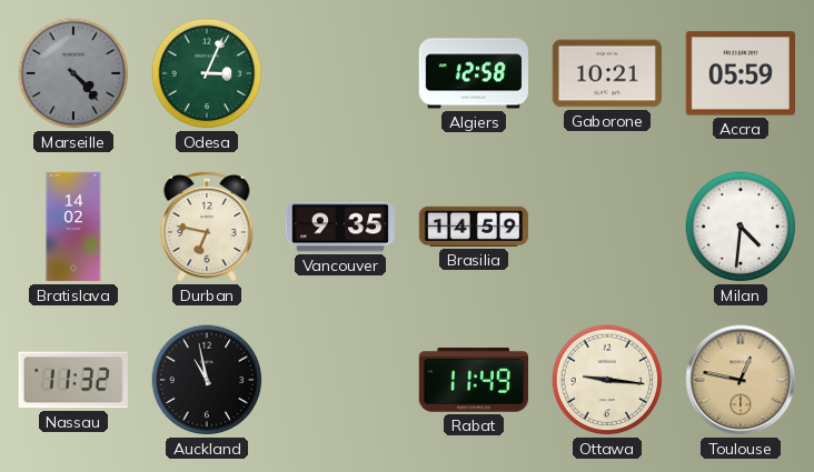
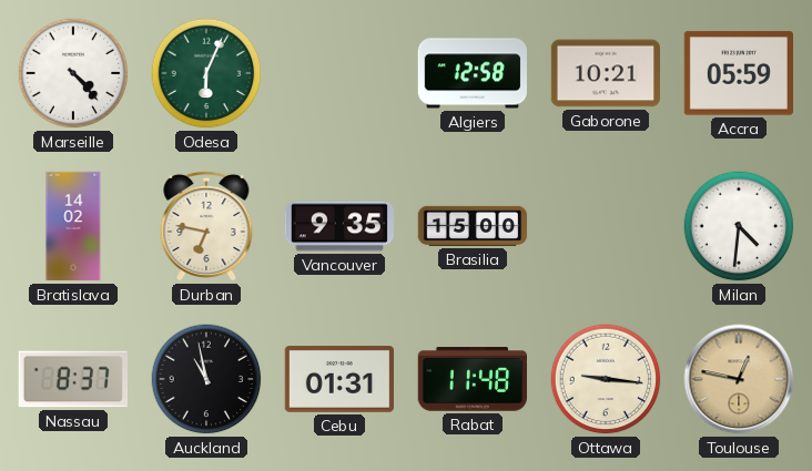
Marseille dial: grey -> white
Odesa: 3:04 -> 6:04
Brasilia: 14:59 -> 15:00
Nassau: 11:32 -> 8:37
Cebu: none -> 01:31
Rabat: 11:49 -> 11:48
